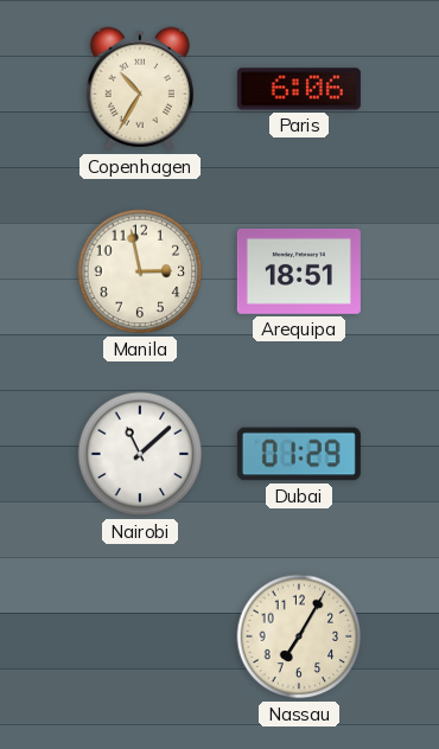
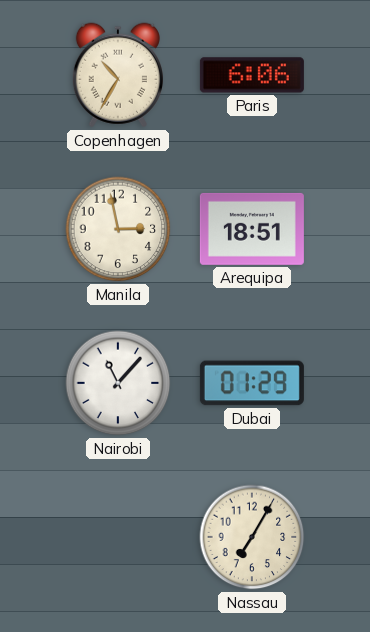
Nairobi: 11:08 -> 11:07
